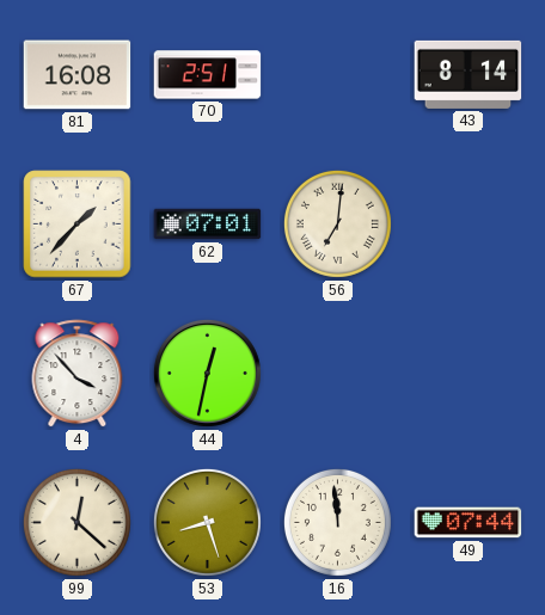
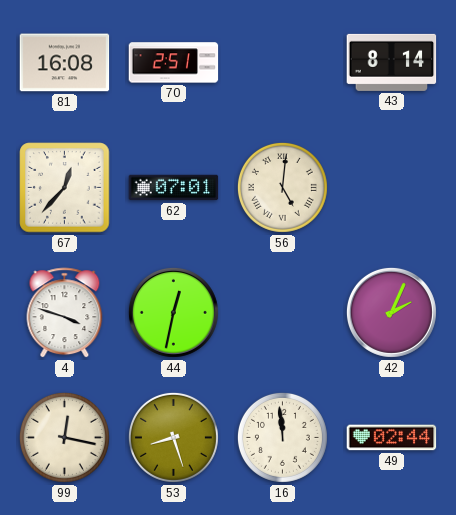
67: 1:37 -> 12:37
56: 7:01 -> 5:01
4: 3:53 -> 3:48
42: none -> 2:04
99: 12:22 -> 12:17
49: 07:44 -> 02:44
